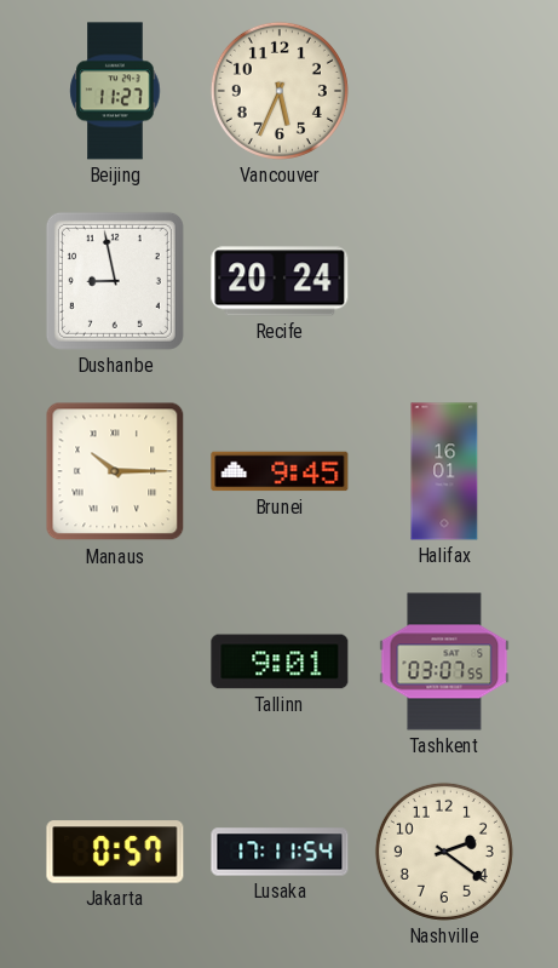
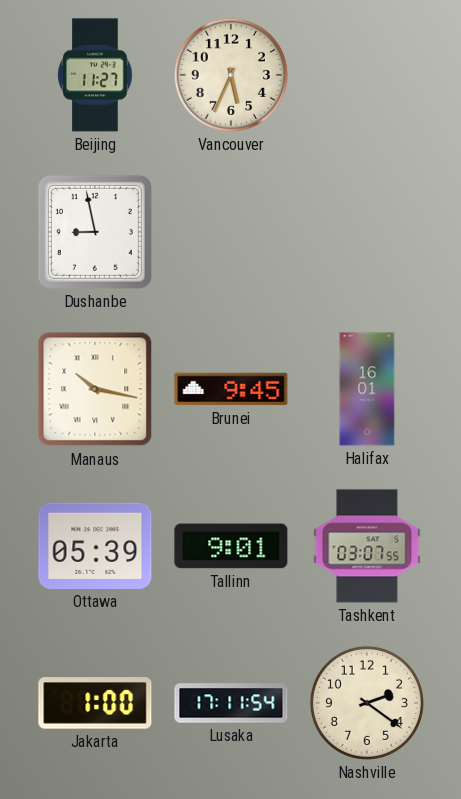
Recife: 20:24 -> none
Manaus: 10:15 -> 10:17
Ottawa: none -> 05:39
Jakarta: 0:57 -> 1:00
